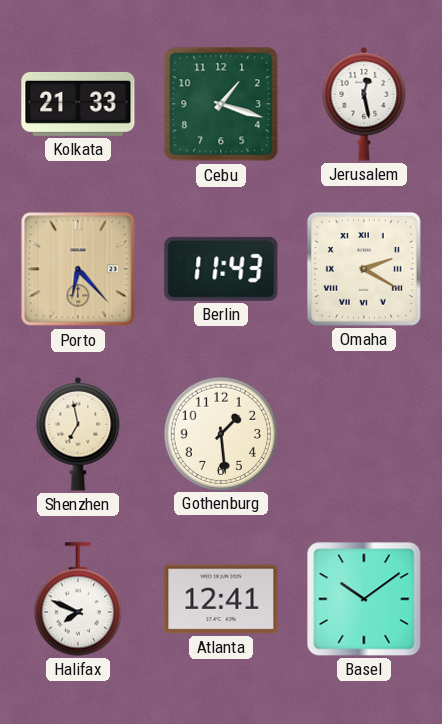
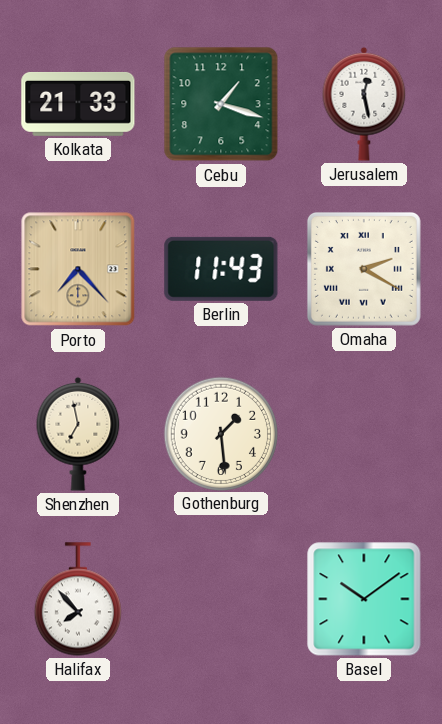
Porto: 6:23 -> 7:23
Halifax: 7:49 -> 7:53
Atlanta: 12:41 -> none
